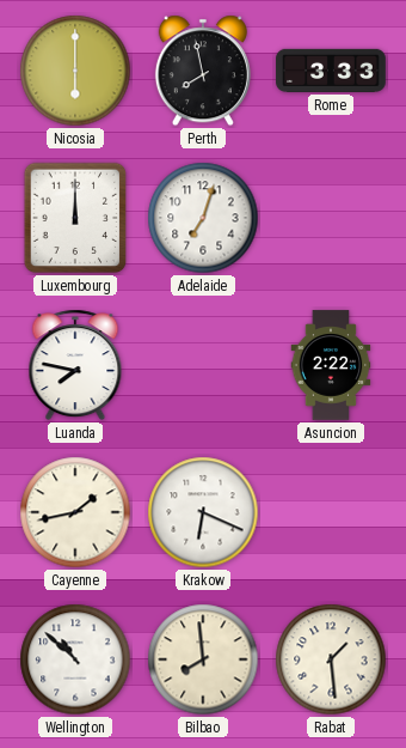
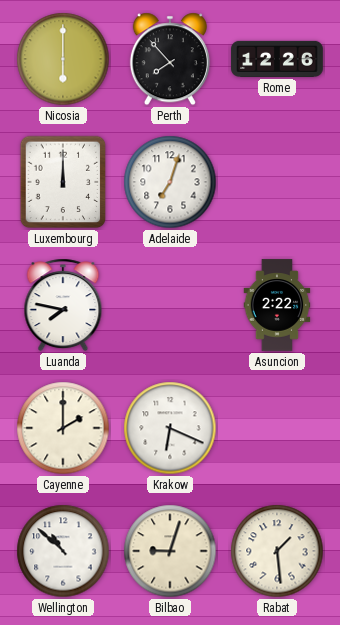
Perth: 7:58 -> 7:53
Rome: 3:33 -> 12:26
Cayenne: 1:43 -> 2:00
Bilbao: 7:59 -> 9:03
